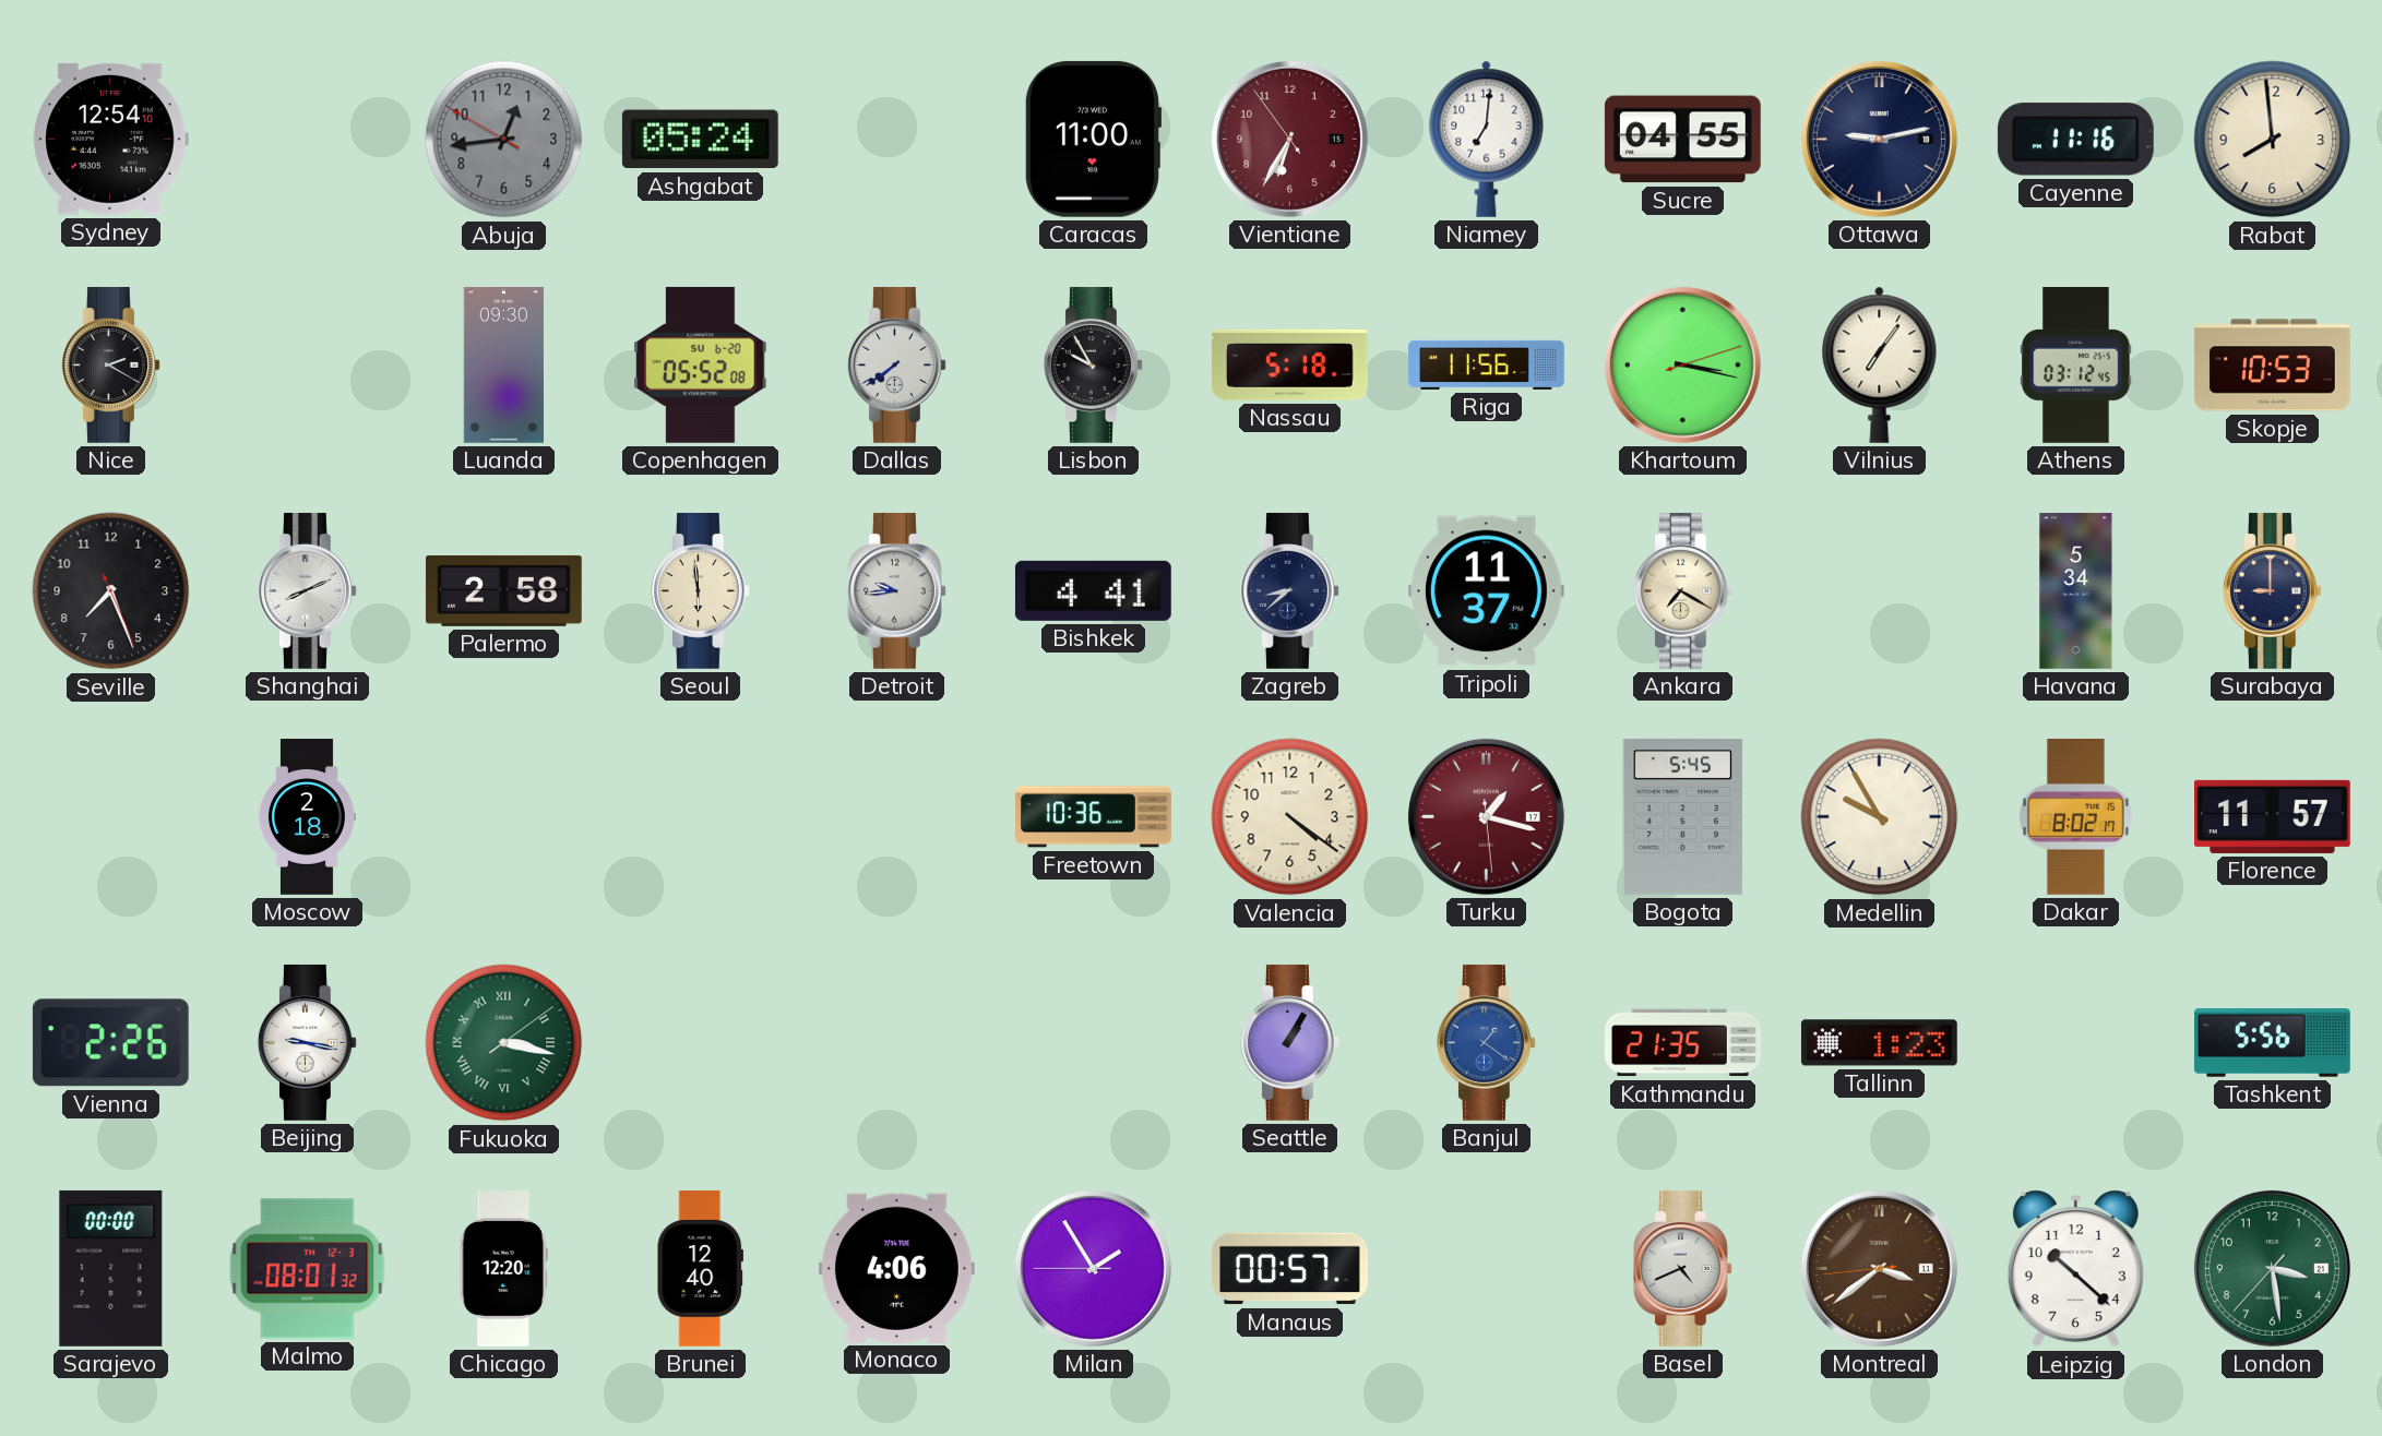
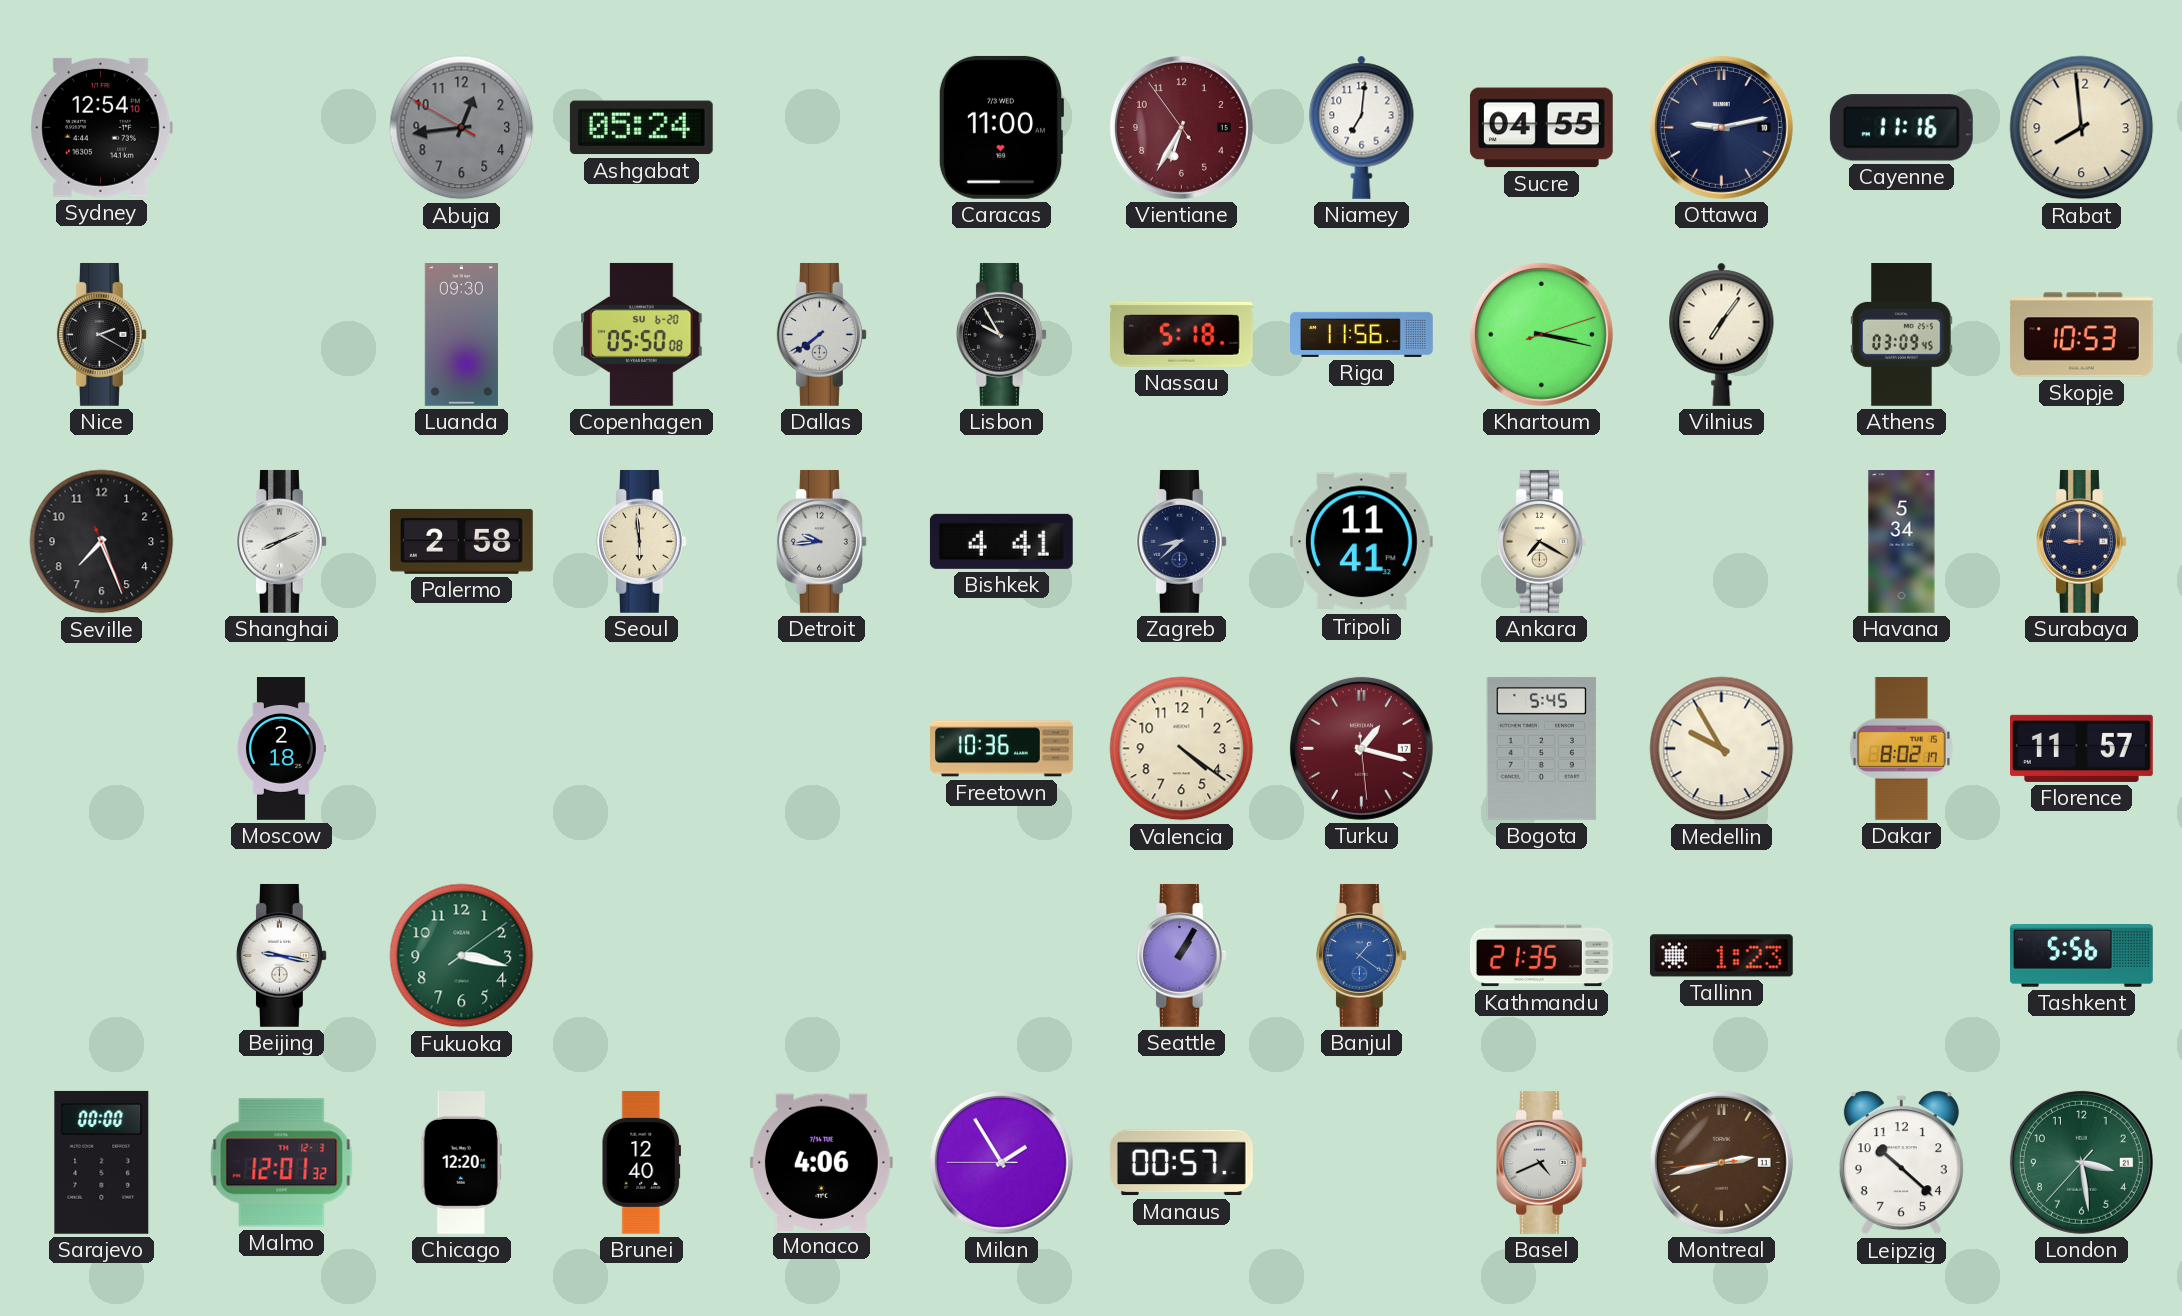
Copenhagen: 05:52 -> 05:50
Athens: 03:12 -> 03:09
Tripoli: 11:37 -> 11:41
Vienna: 2:26 -> none
Fukuoka numerals: Roman -> Arabic
Malmo: 08:01 -> 12:01
Montreal: 3:38 -> 2:42
